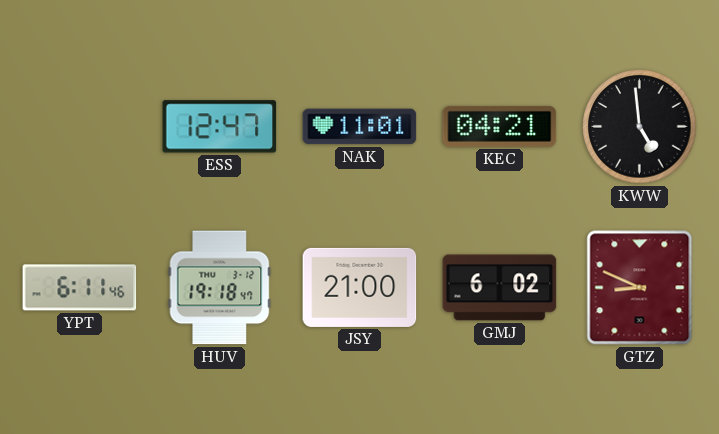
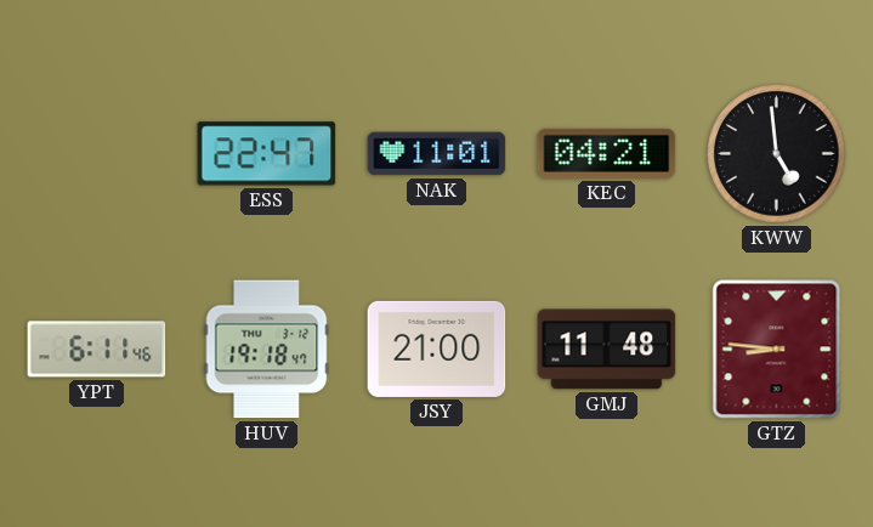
ESS: 12:47 -> 22:47
GMJ: 6:02 -> 11:48
GTZ: 8:49 -> 8:46
